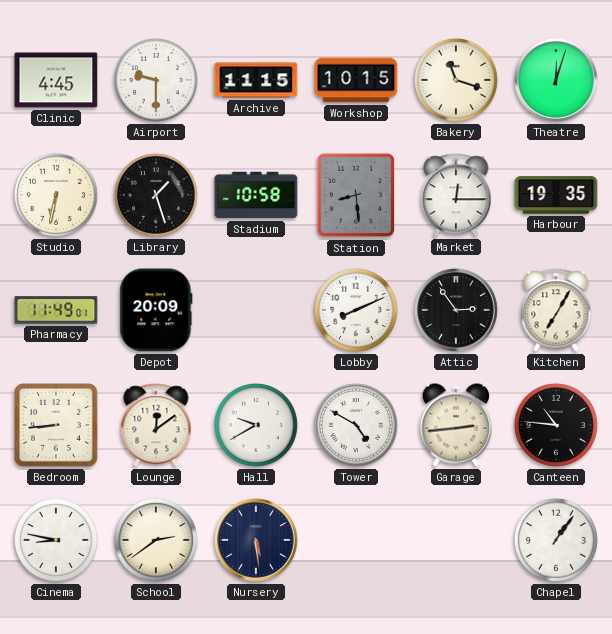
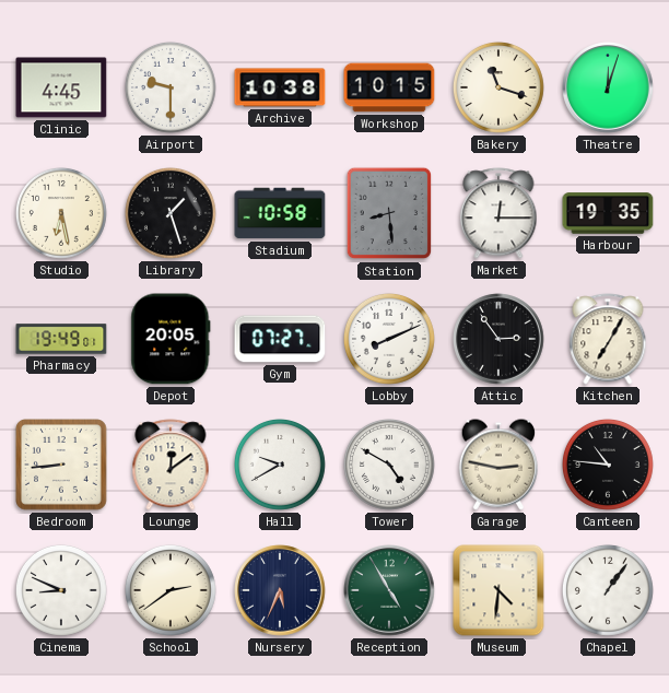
Archive: 11:15 -> 10:38
Studio: 6:32 -> 6:28
Pharmacy: 11:49 -> 19:49
Depot: 20:09 -> 20:05
Gym: none -> 07:27
Garage: 2:44 -> 2:47
Cinema: 8:47 -> 8:49
Nursery: 5:29 -> 5:34
Reception: none -> 4:55
Museum: none -> 4:31
